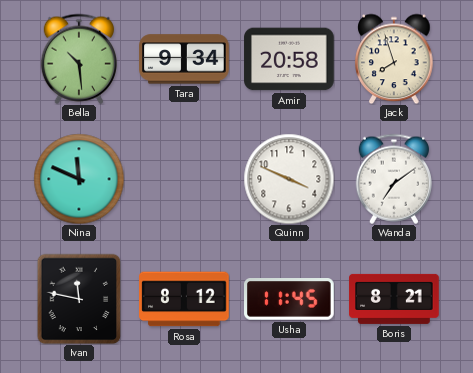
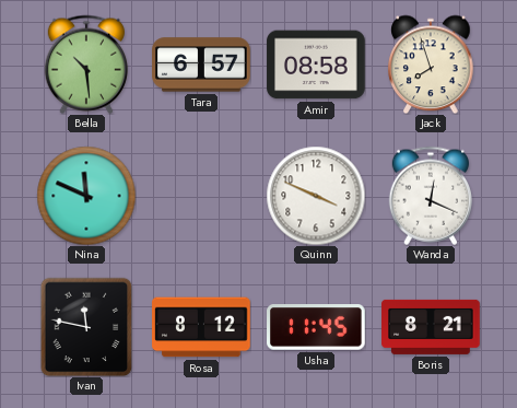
Tara: 9:34 -> 6:57
Amir: 20:58 -> 08:58
Wanda: 7:09 -> 12:19
